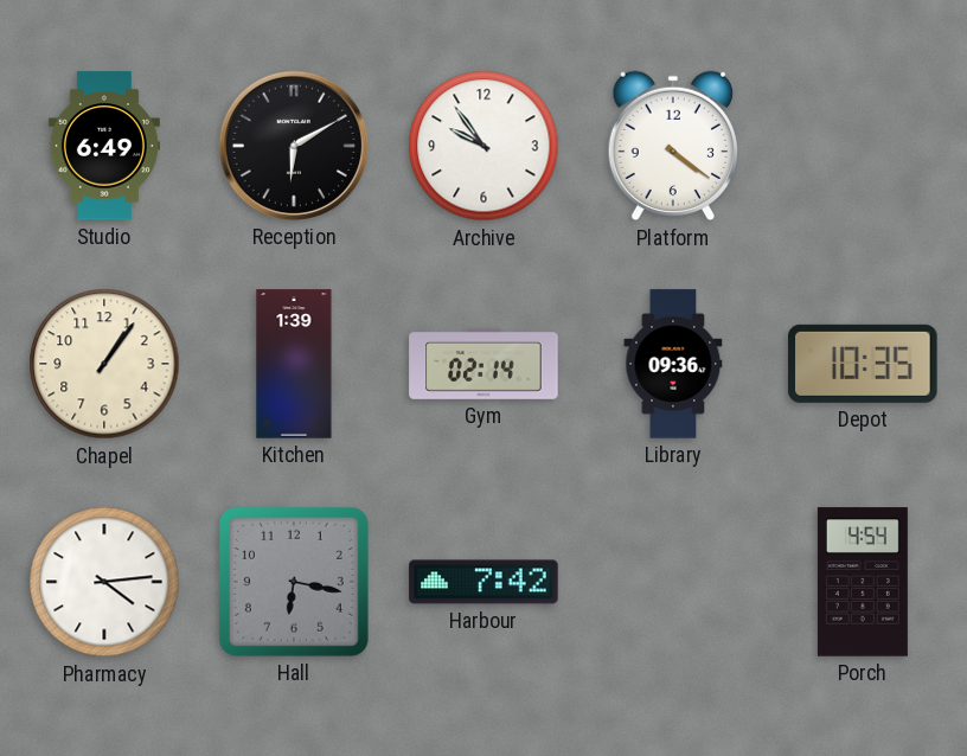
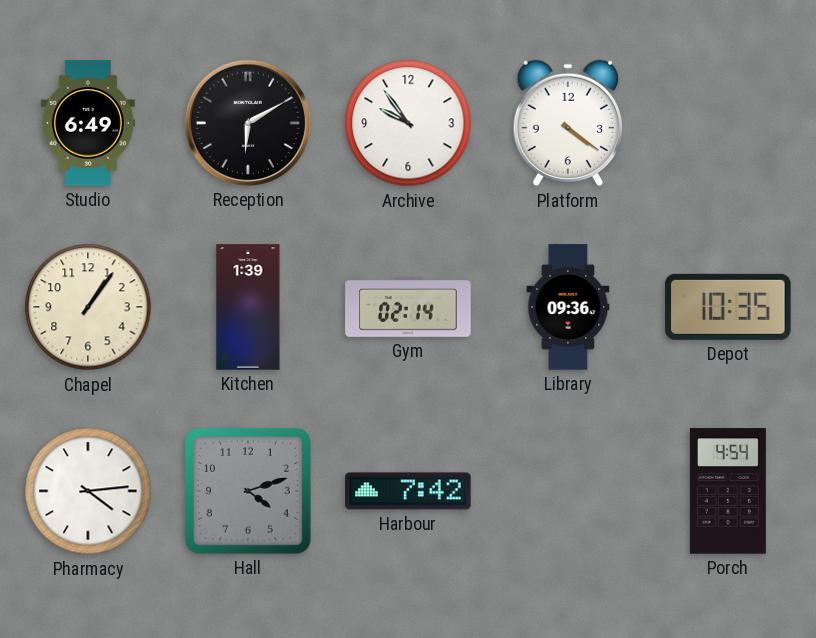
Hall: 6:17 -> 4:12
